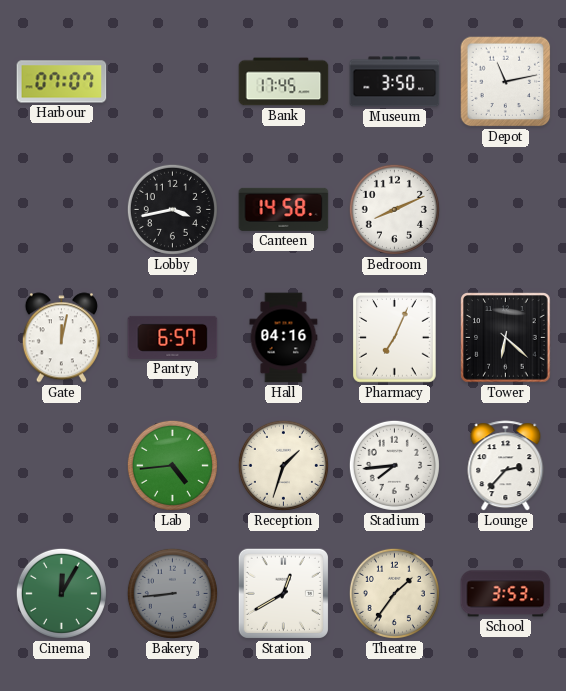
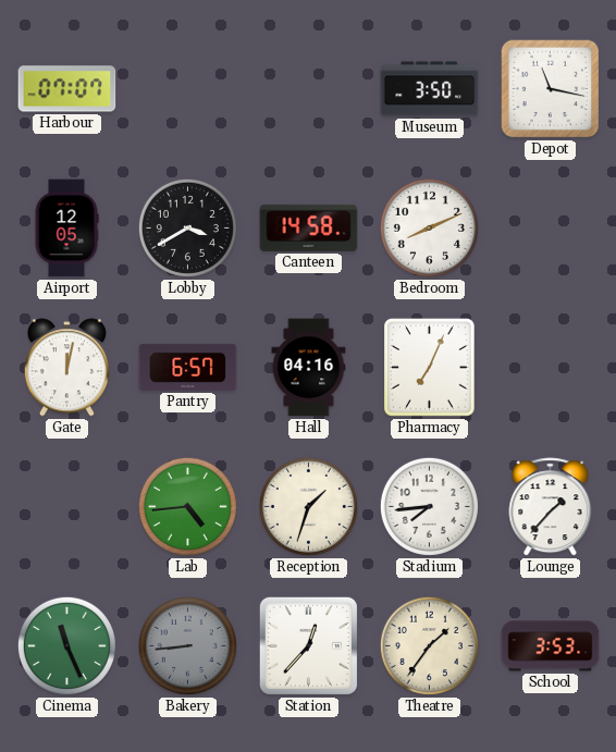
Bank: 17:45 -> none
Depot: 11:13 -> 11:17
Airport: none -> 12:05
Lobby: 3:43 -> 3:40
Tower: 6:22 -> none
Lounge: 2:37 -> 1:37
Cinema: 12:05 -> 11:26
Station: 12:40 -> 12:37
